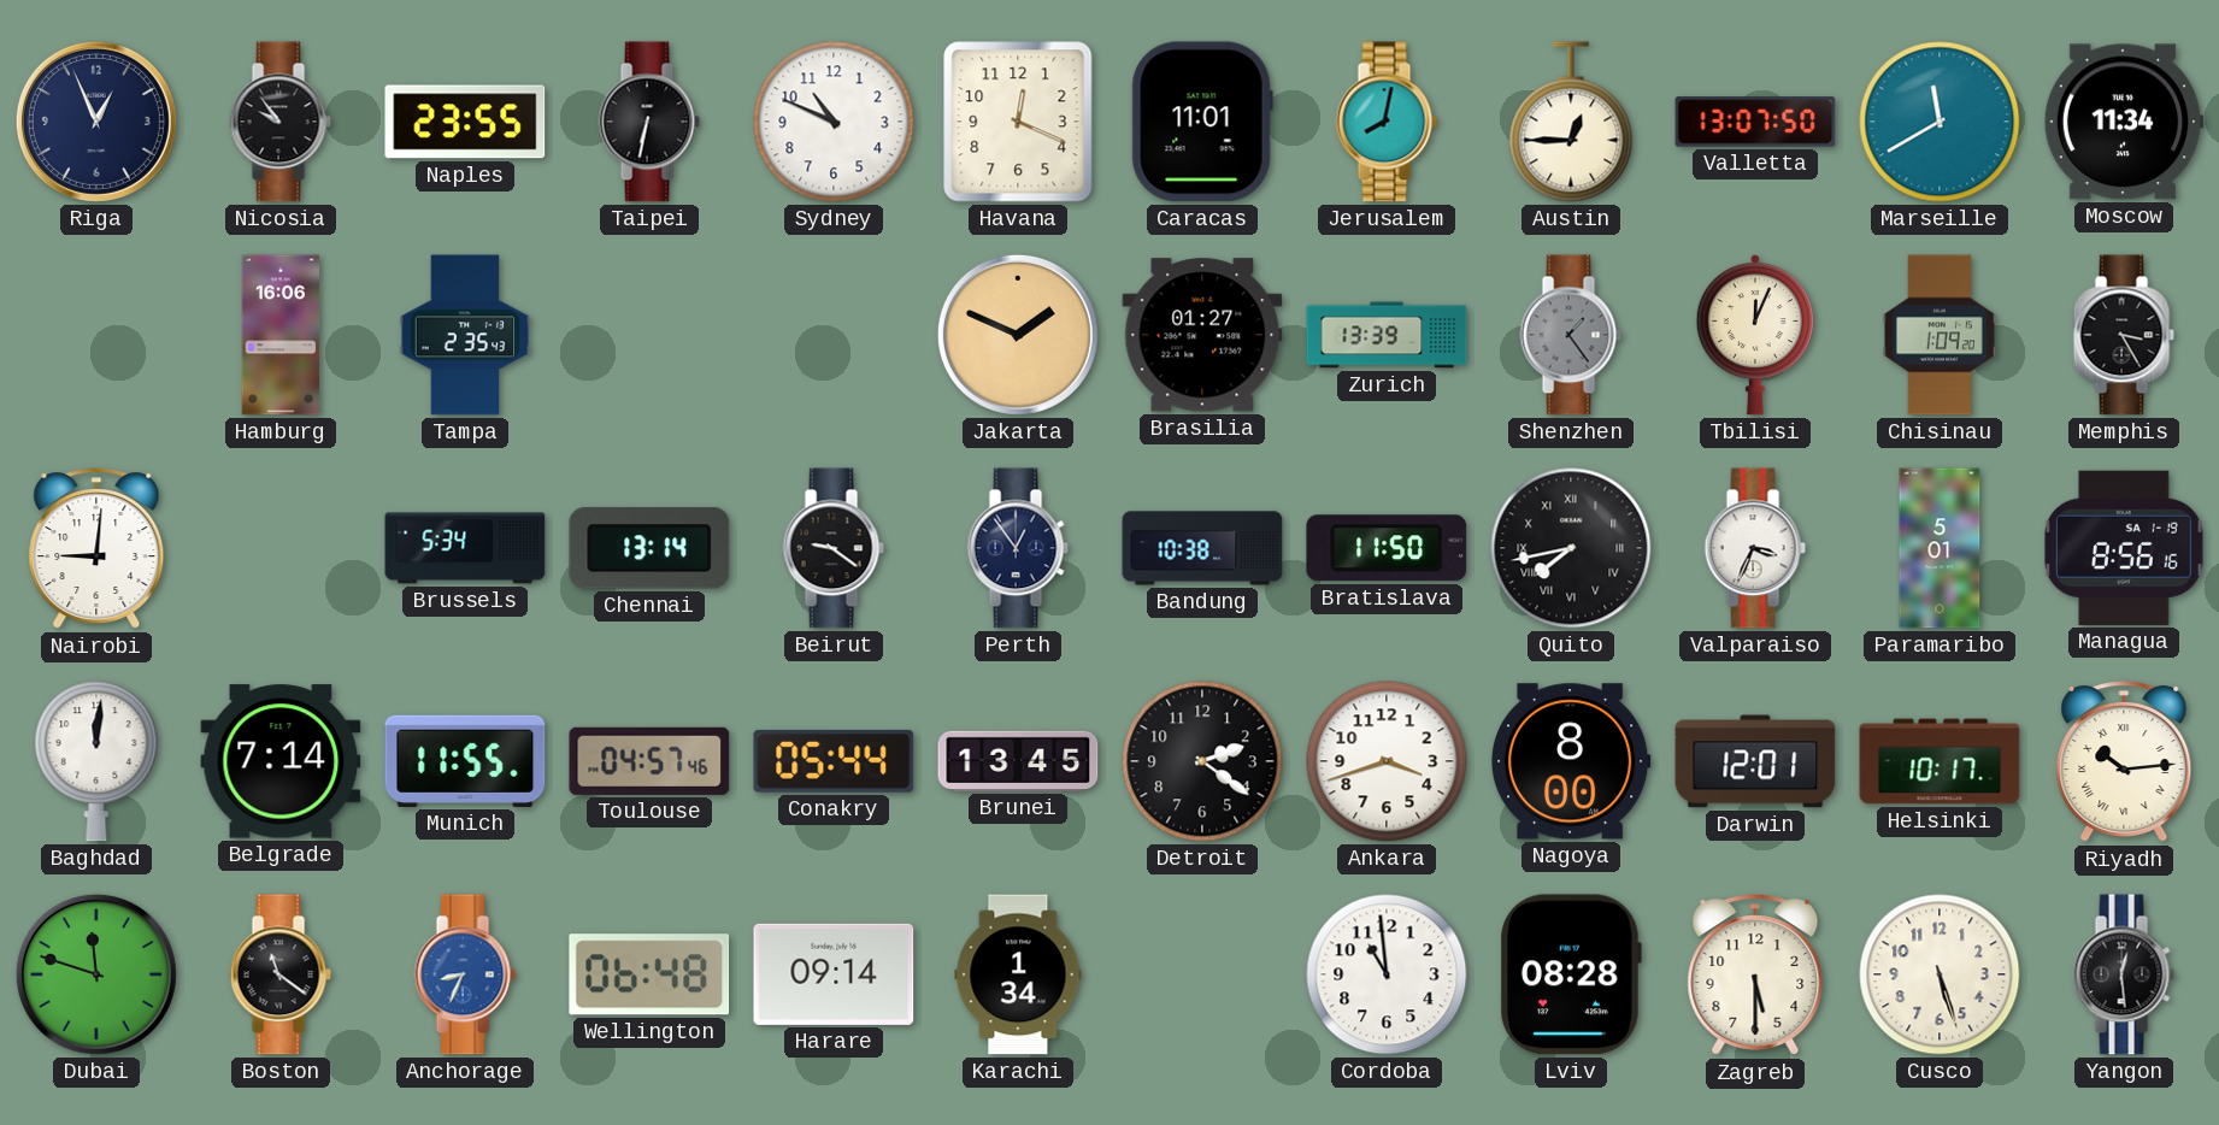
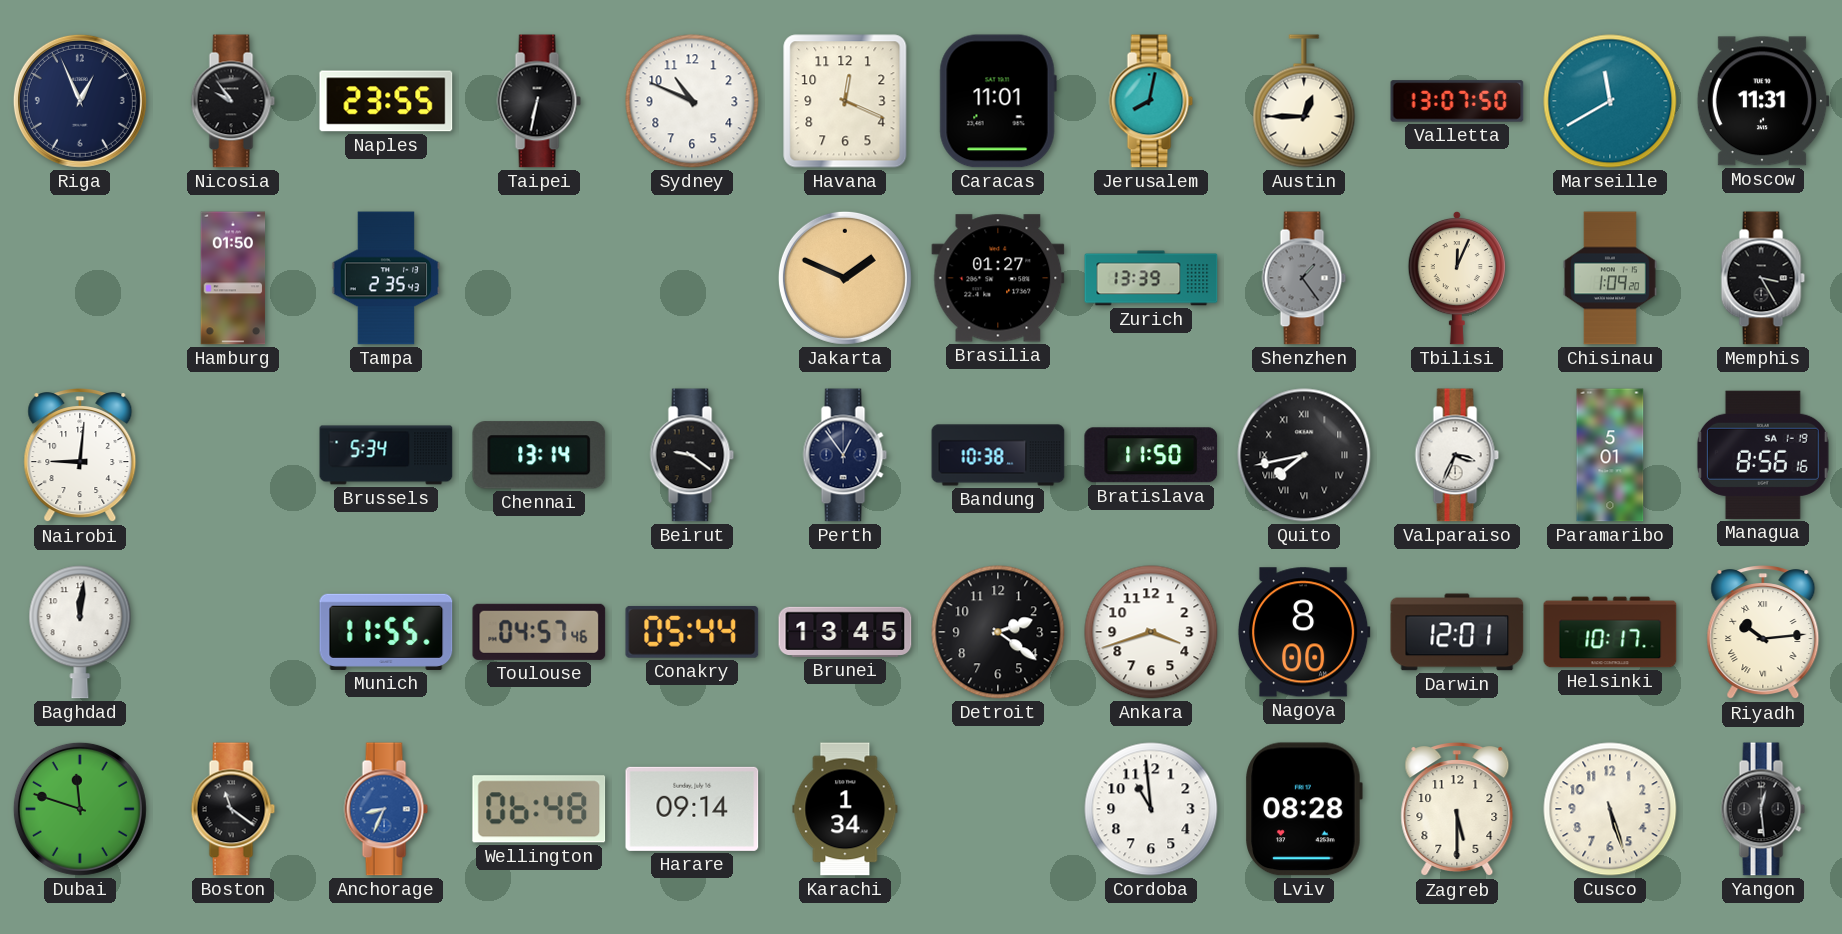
Moscow: 11:34 -> 11:31
Hamburg: 16:06 -> 01:50
Belgrade: 7:14 -> none
